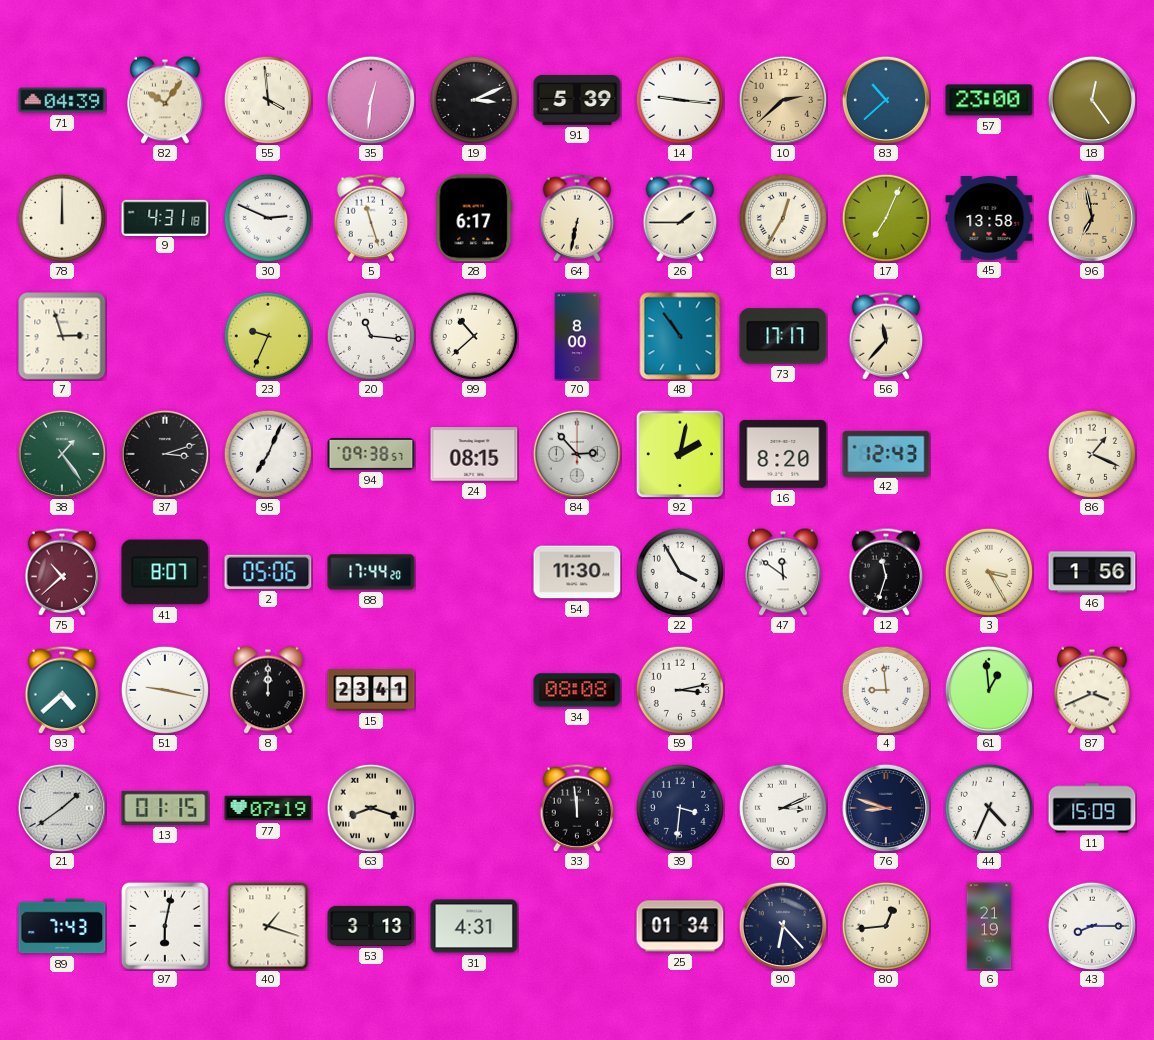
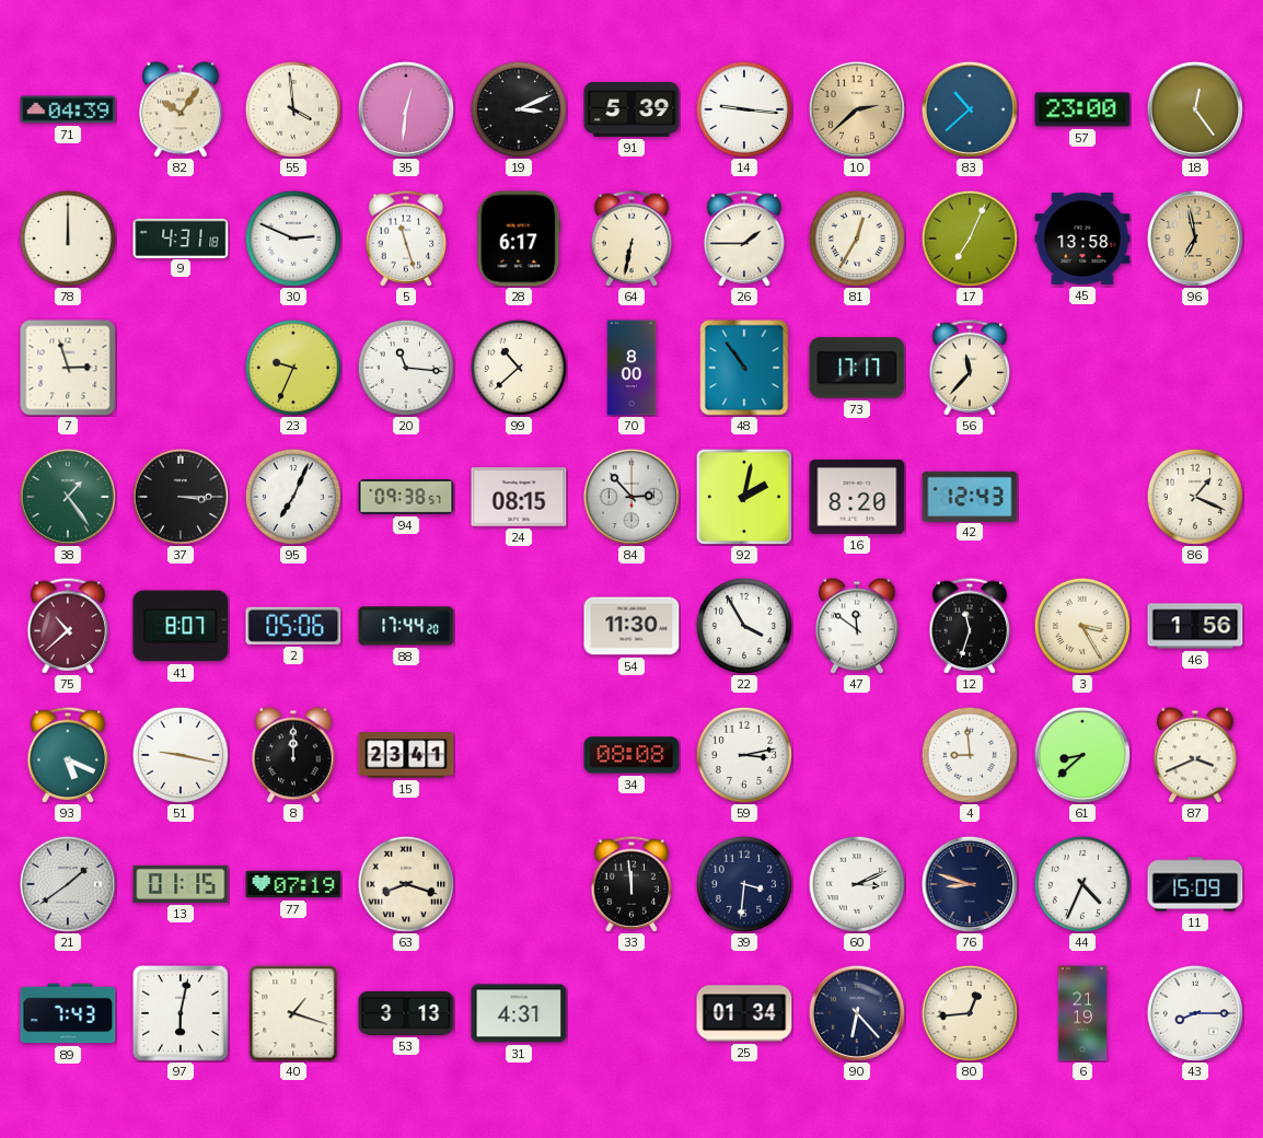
37: 3:12 -> 3:15
93: 4:38 -> 5:19
61: 12:59 -> 8:38
